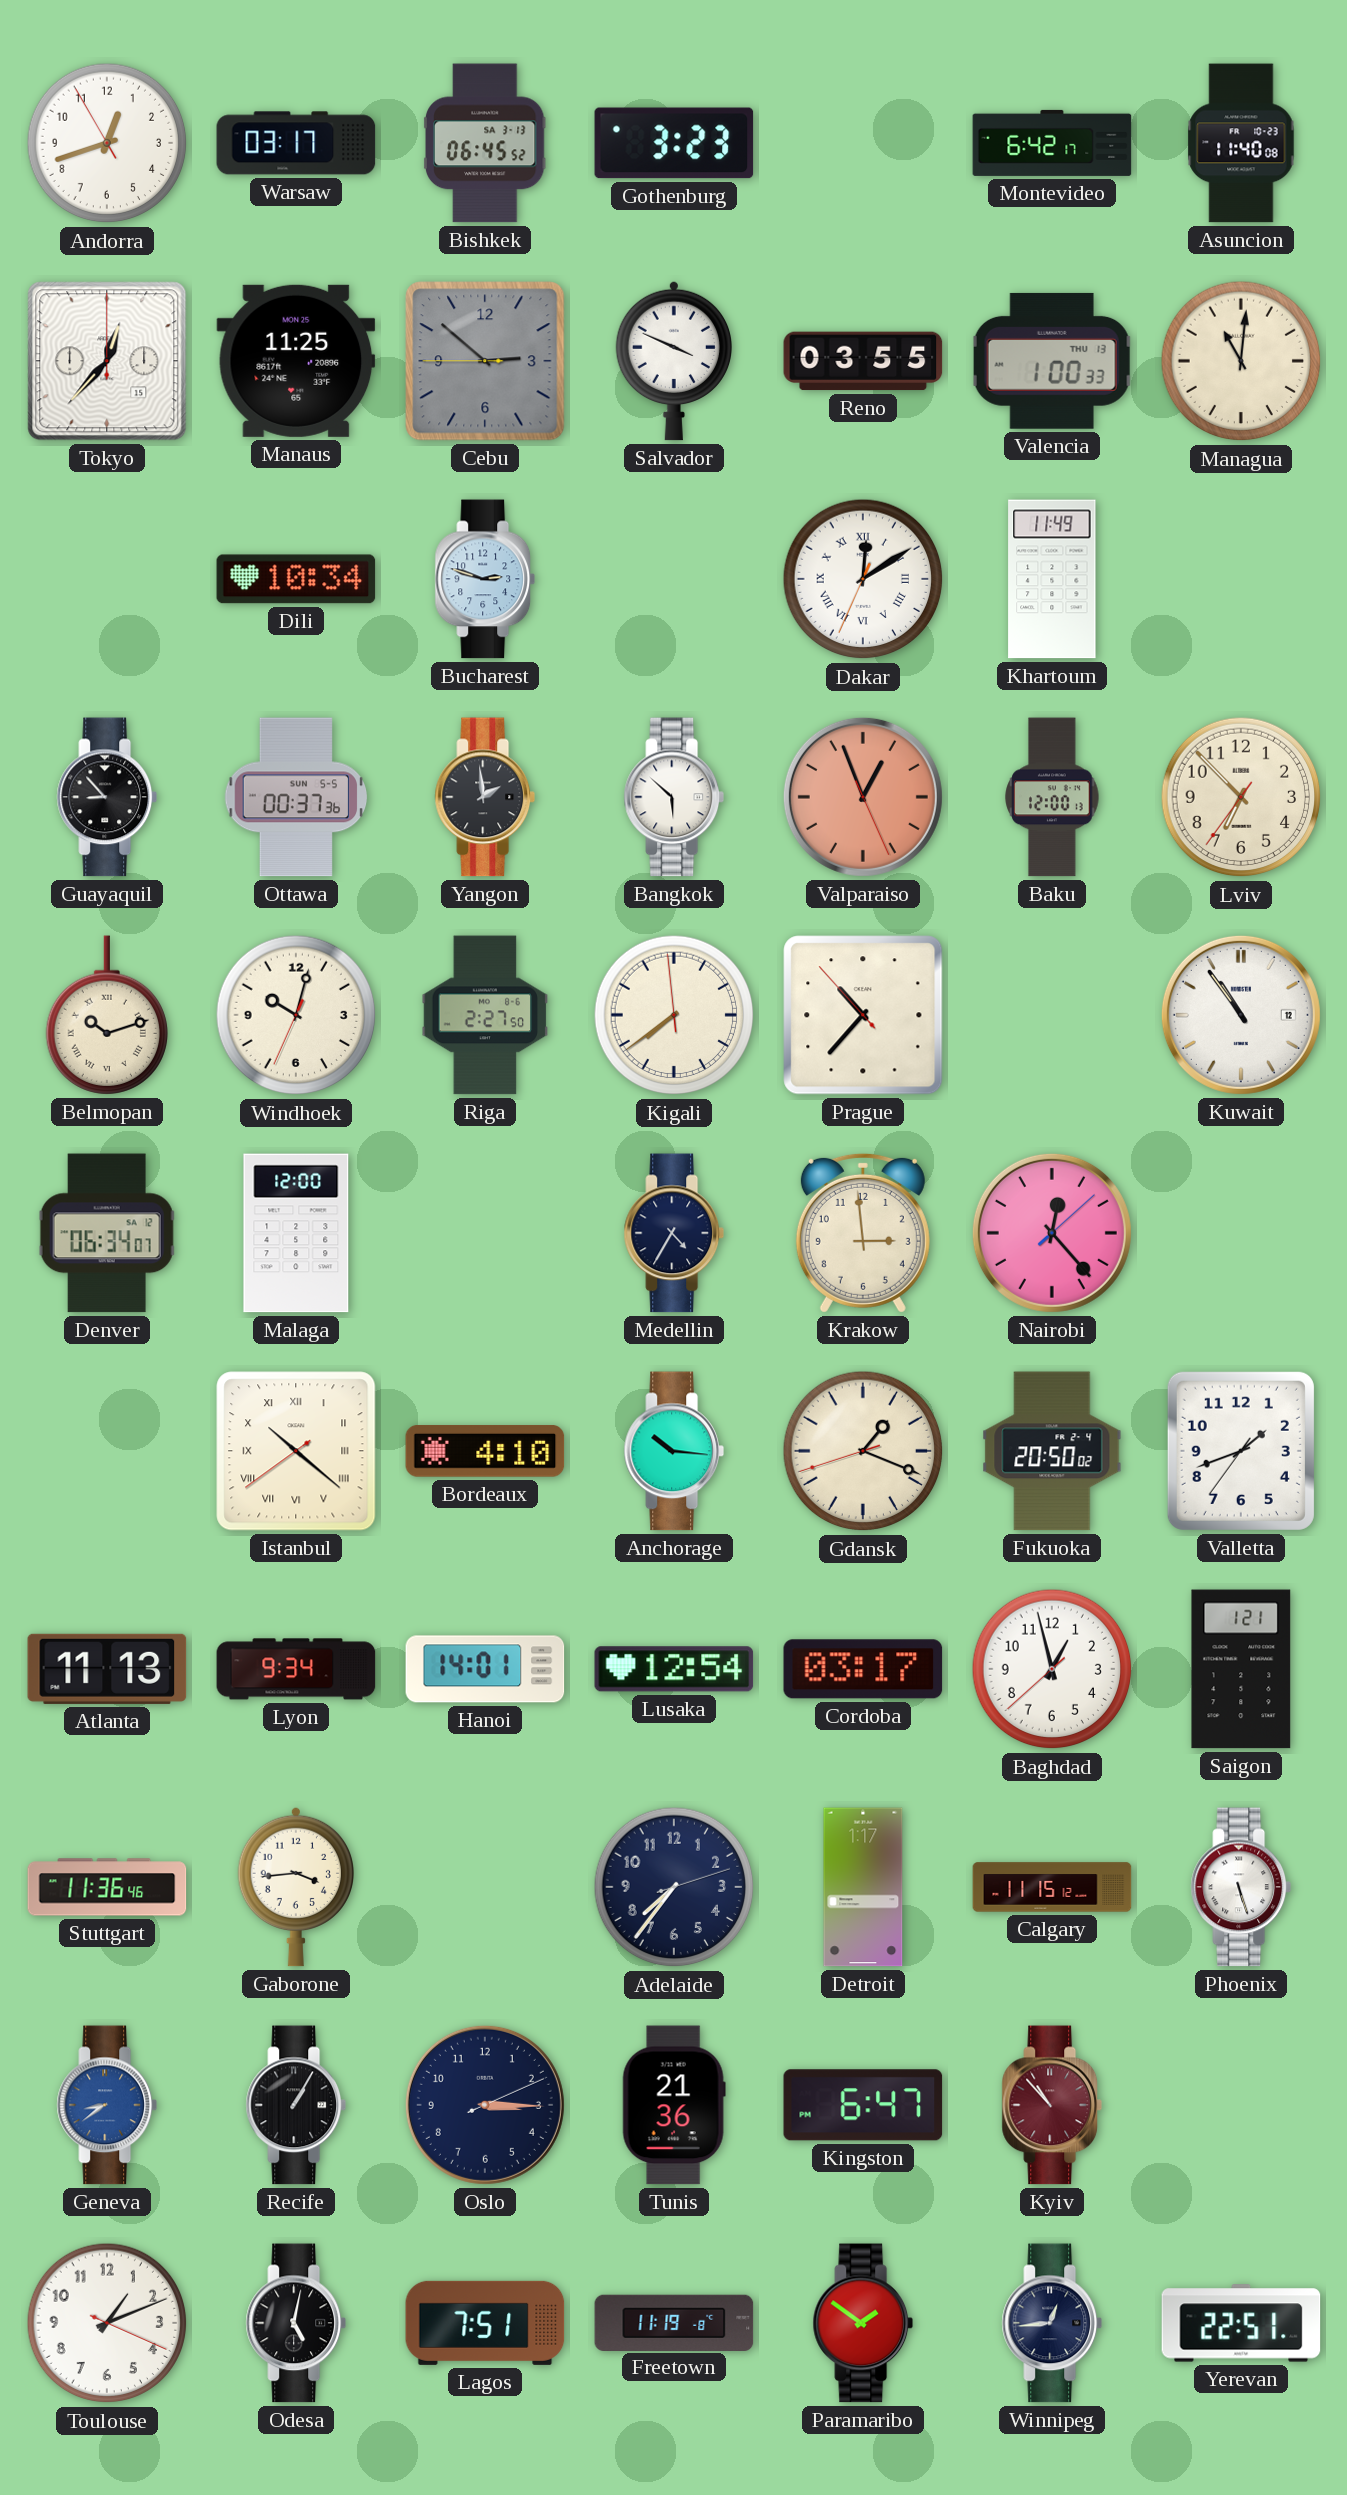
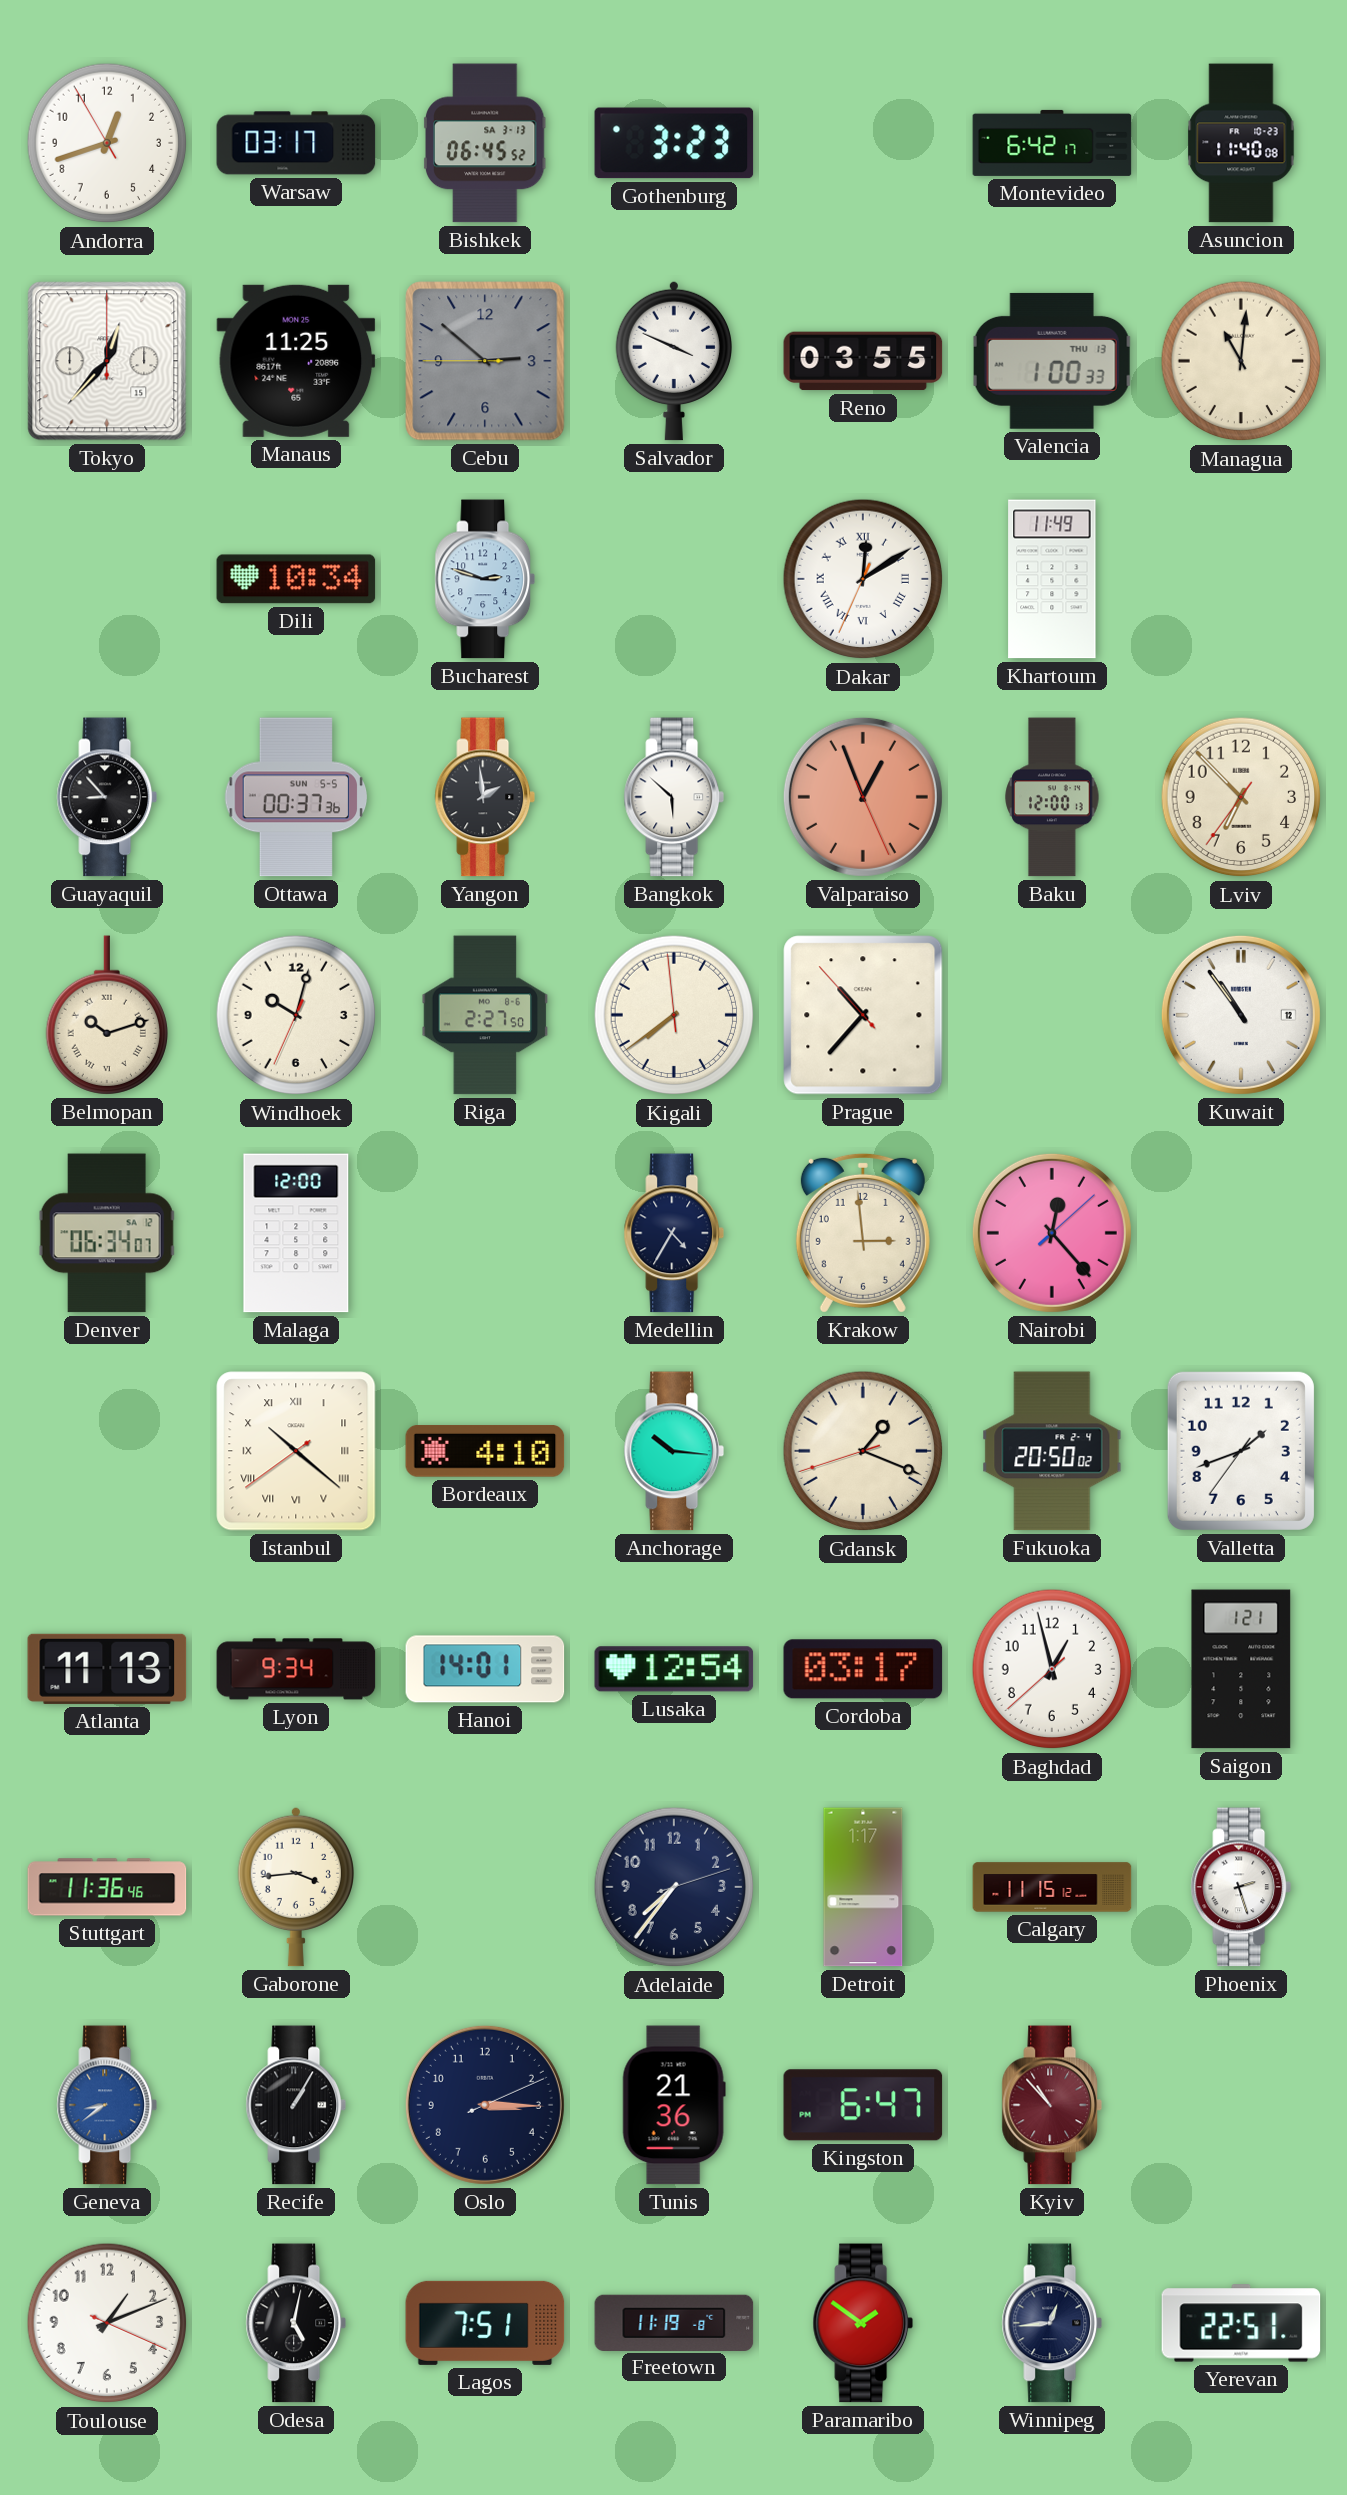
Phoenix: 5:27 -> 2:27
